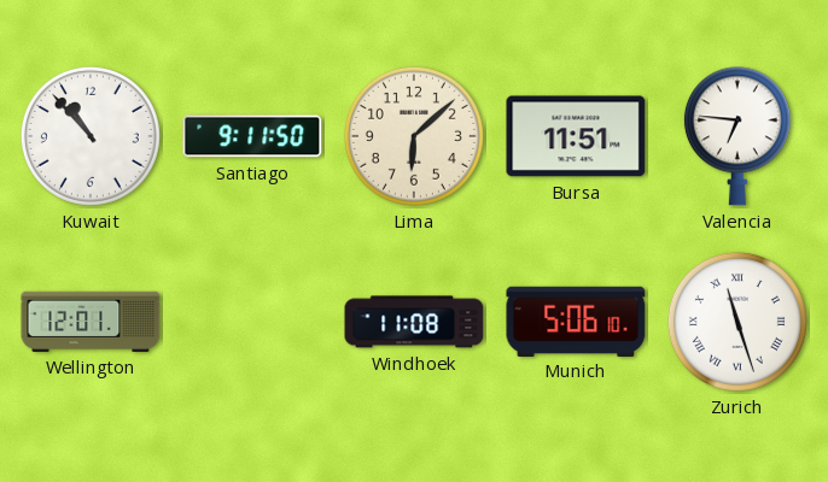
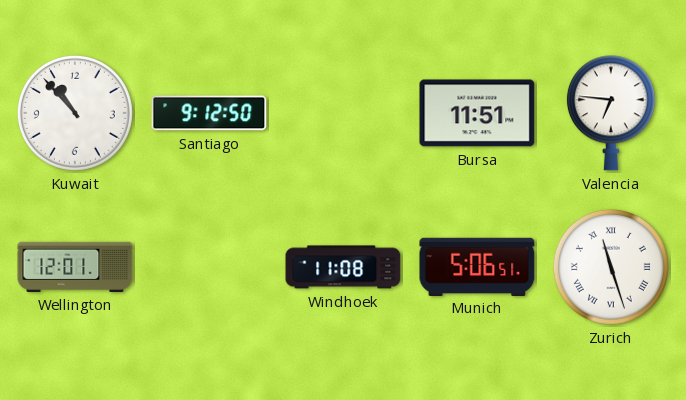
Santiago: 9:11 -> 9:12
Lima: 6:08 -> none
Munich: 5:06:10 -> 5:06:51
